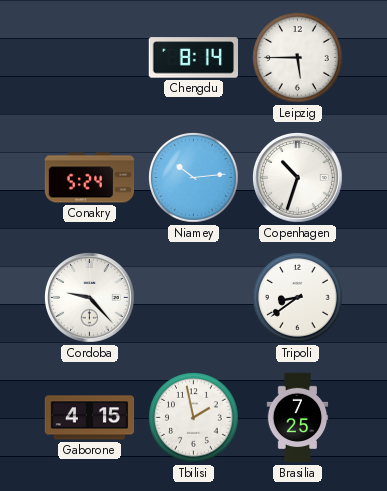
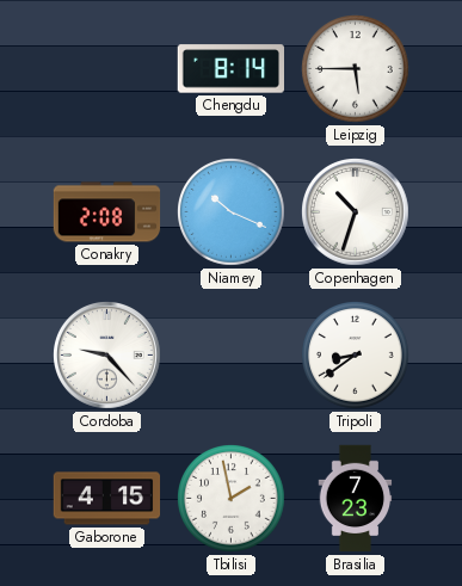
Conakry: 5:24 -> 2:08
Niamey: 10:14 -> 10:19
Brasilia: 7:25 -> 7:23
